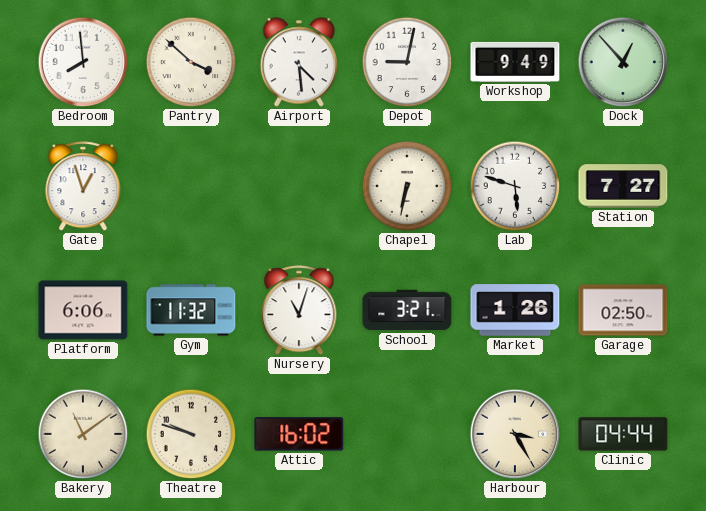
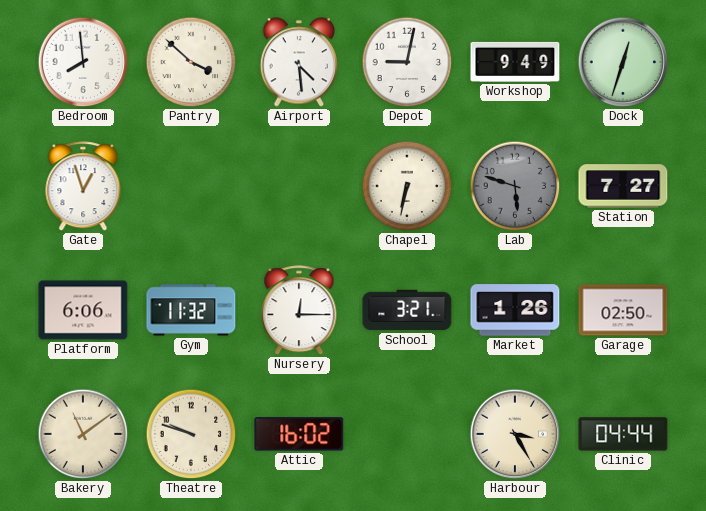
Dock: 12:53 -> 12:33
Lab dial: white -> grey
Nursery: 11:03 -> 12:15
